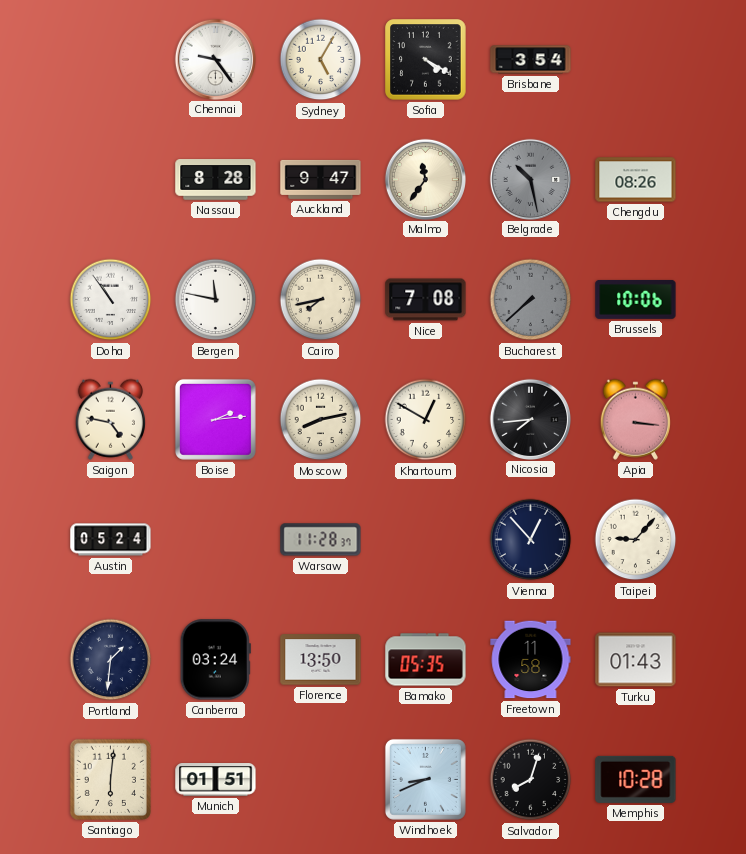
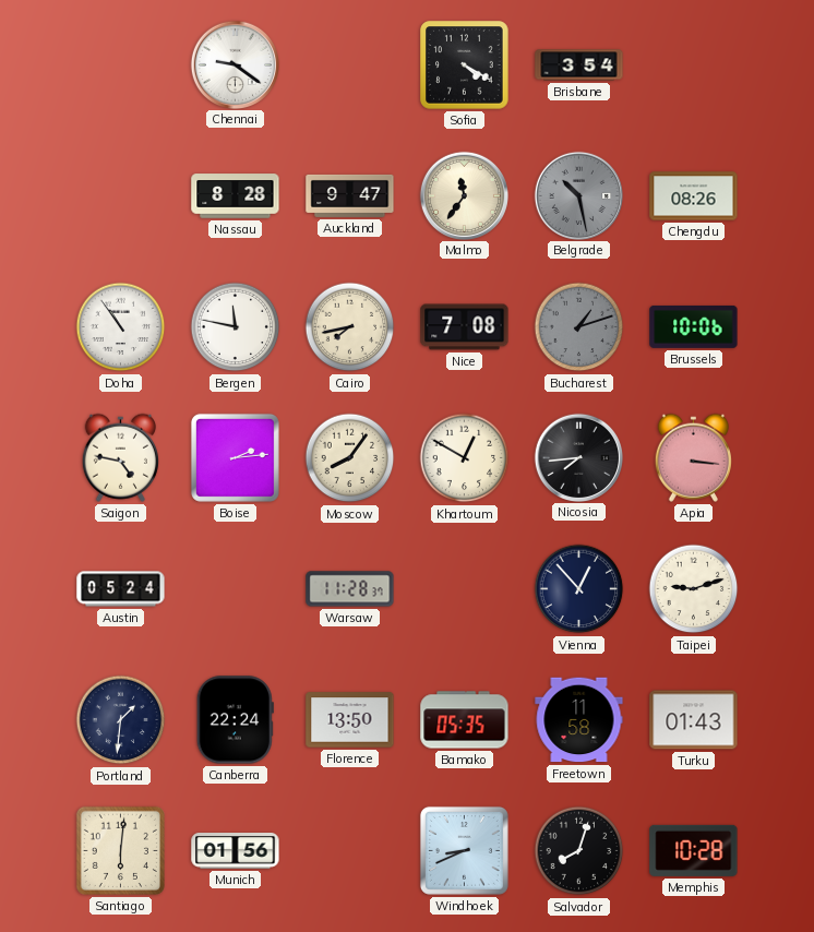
Chennai: 9:24 -> 9:21
Sydney: 5:05 -> none
Bucharest: 7:38 -> 1:12
Moscow: 8:13 -> 8:06
Taipei: 9:07 -> 9:12
Canberra: 03:24 -> 22:24
Munich: 01:51 -> 01:56
